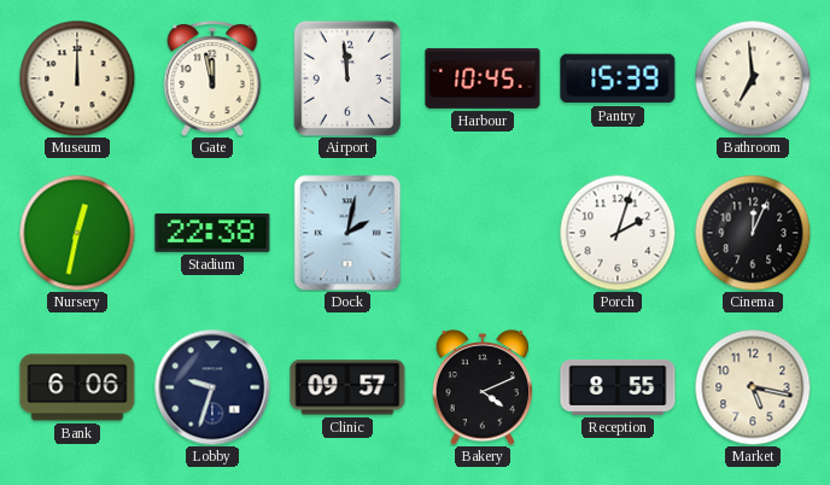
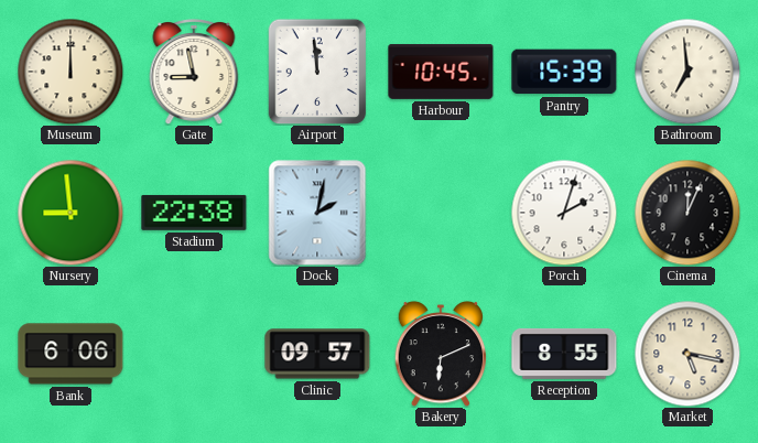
Gate: 11:58 -> 8:58
Nursery: 12:32 -> 8:59
Lobby: 9:33 -> none
Bakery: 4:11 -> 6:11
